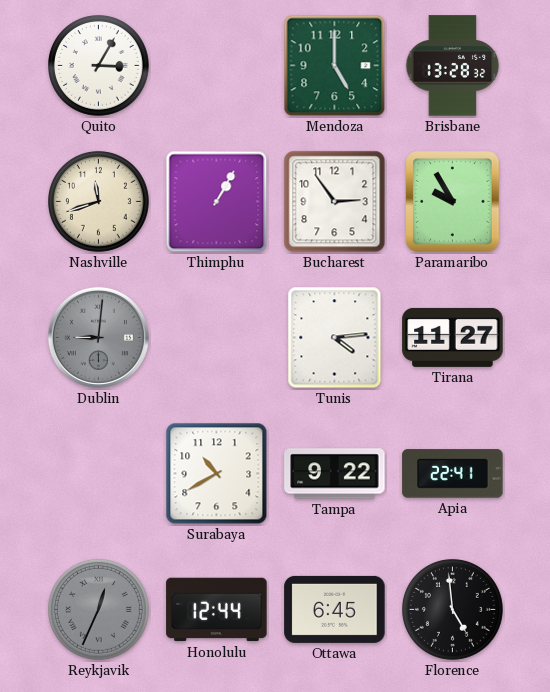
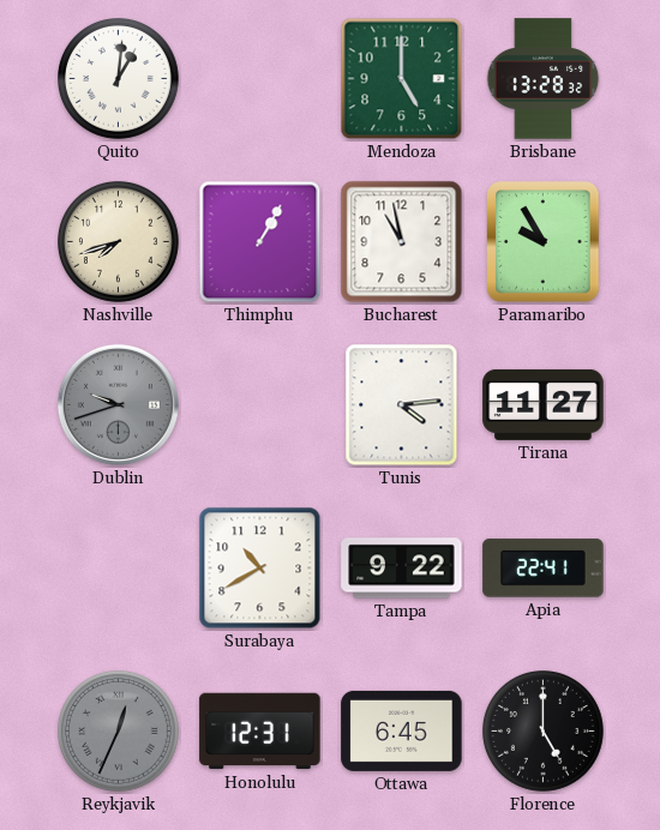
Quito: 3:05 -> 1:01
Nashville: 11:42 -> 7:42
Bucharest: 2:54 -> 10:58
Dublin: 9:01 -> 9:42
Honolulu: 12:44 -> 12:31
Florence: 4:59 -> 5:00
